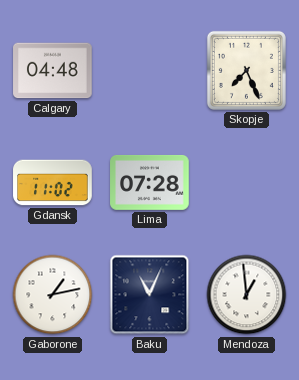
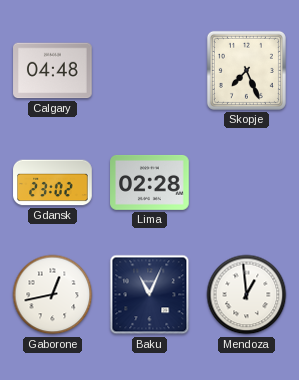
Gdansk: 11:02 -> 23:02
Lima: 07:28 -> 02:28
Gaborone: 1:13 -> 12:43
